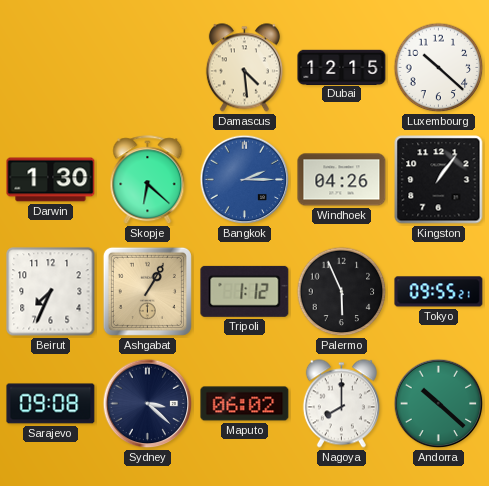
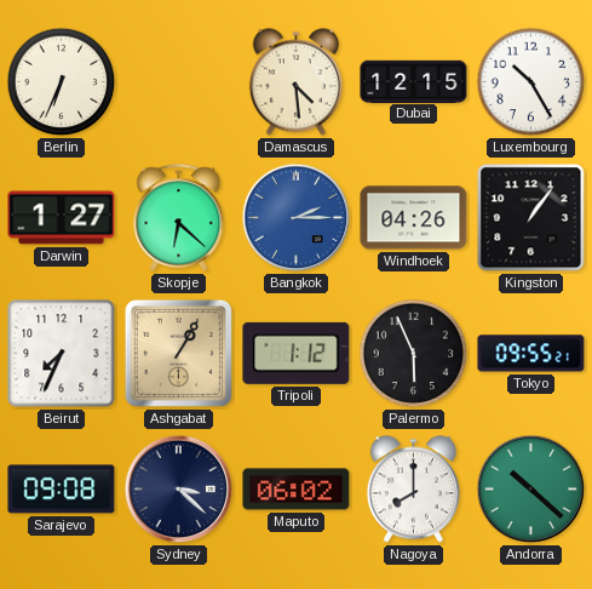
Berlin: none -> 6:34
Luxembourg: 10:22 -> 10:25
Darwin: 1:30 -> 1:27
